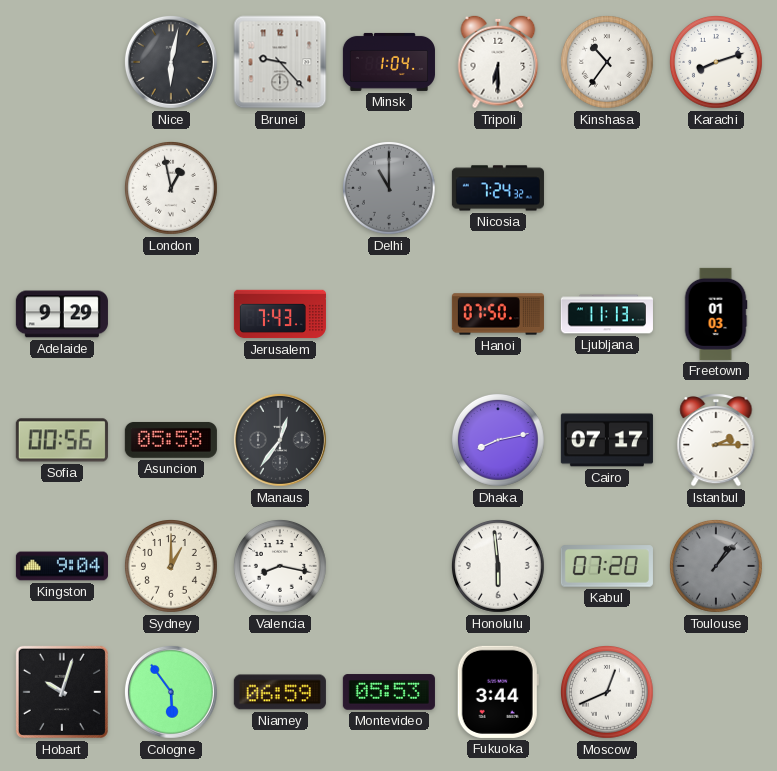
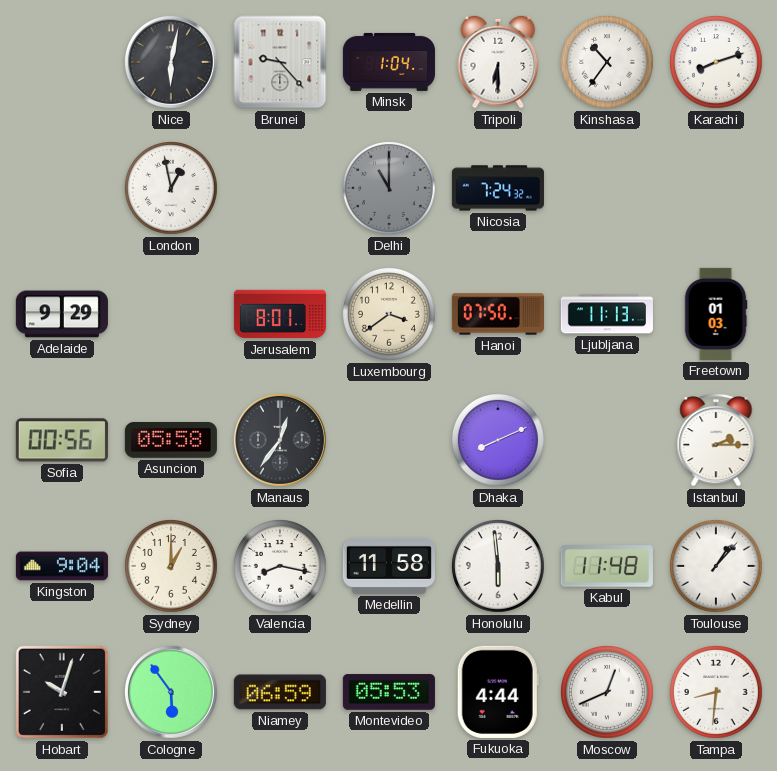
Jerusalem: 7:43 -> 8:01
Luxembourg: none -> 3:39
Dhaka: 8:13 -> 8:11
Cairo: 07:17 -> none
Medellin: none -> 11:58
Kabul: 07:20 -> 11:48
Toulouse dial: grey -> white
Fukuoka: 3:44 -> 4:44
Tampa: none -> 8:31
